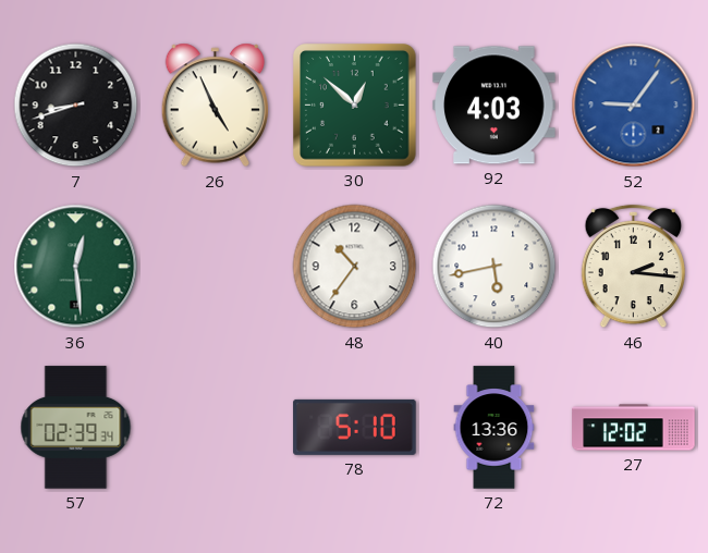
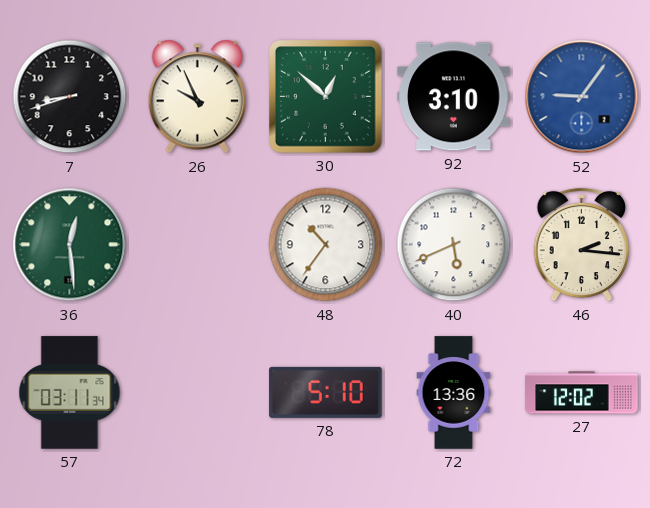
26: 4:56 -> 9:56
92: 4:03 -> 3:10
40: 5:43 -> 5:41
57: 02:39 -> 03:11
